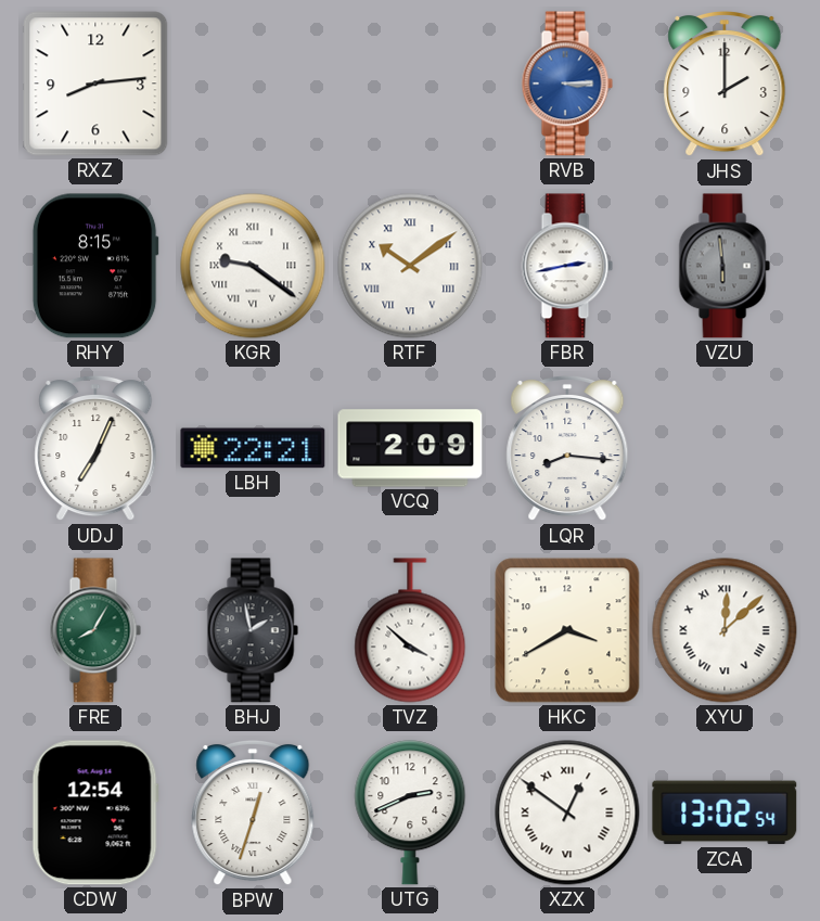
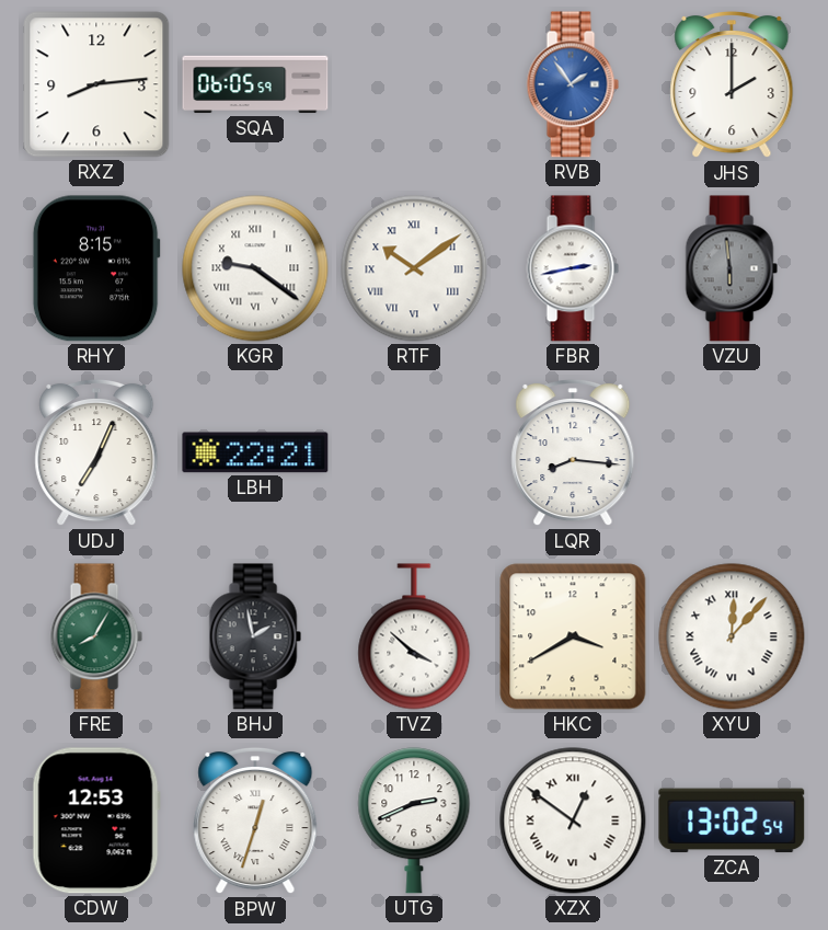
SQA: none -> 06:05
RVB: 3:15 -> 1:54
VCQ: 2:09 -> none
XYU: 12:08 -> 12:07
CDW: 12:54 -> 12:53
